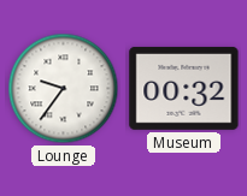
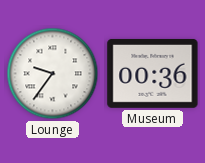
Museum: 00:32 -> 00:36
